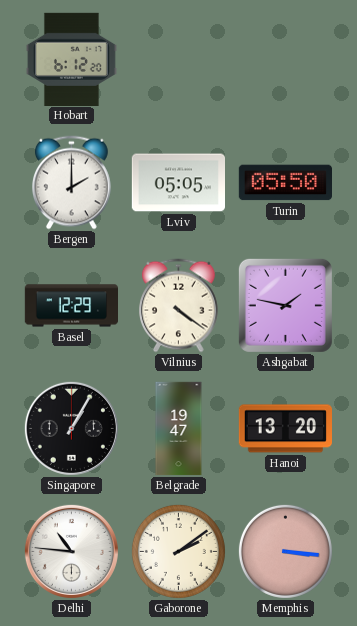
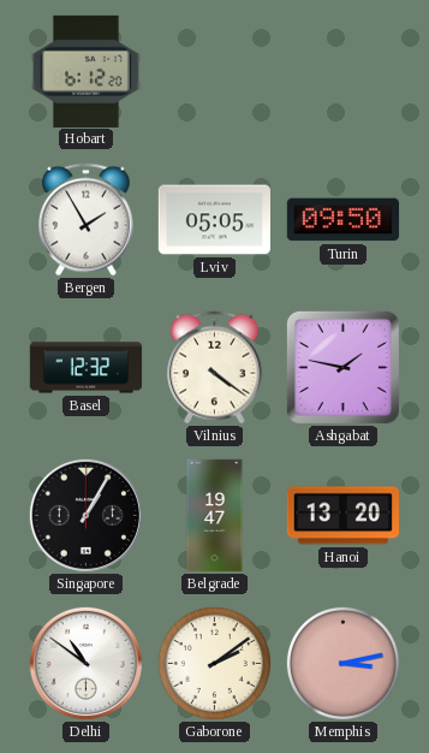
Bergen: 2:00 -> 1:55
Turin: 05:50 -> 09:50
Basel: 12:29 -> 12:32
Delhi: 10:46 -> 10:51
Memphis: 3:16 -> 3:13
